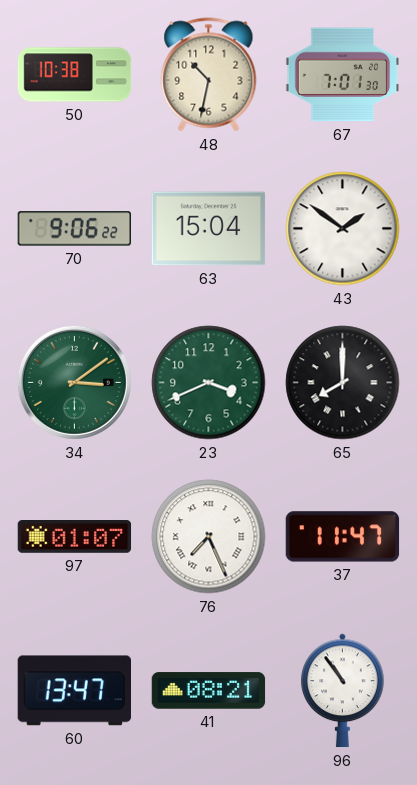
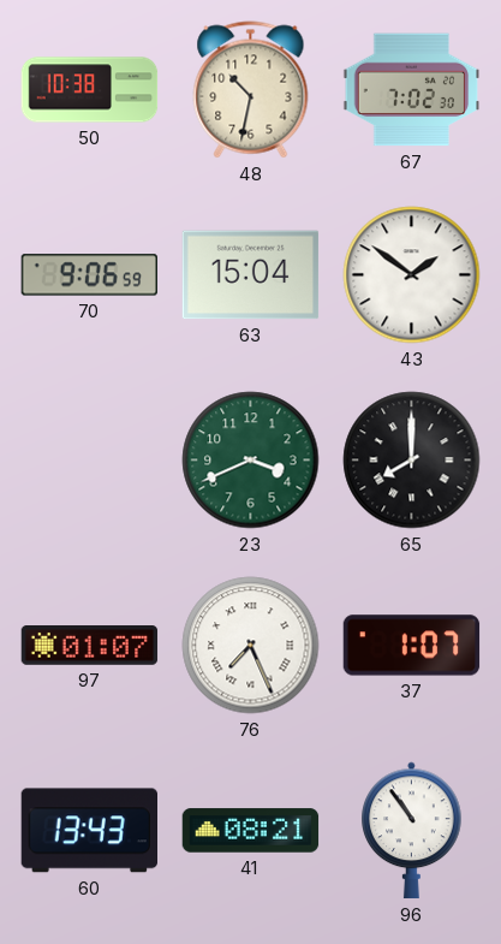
67: 7:01 -> 7:02
70: 9:06:22 -> 9:06:59
34: 3:09 -> none
37: 11:47 -> 1:07
60: 13:47 -> 13:43
